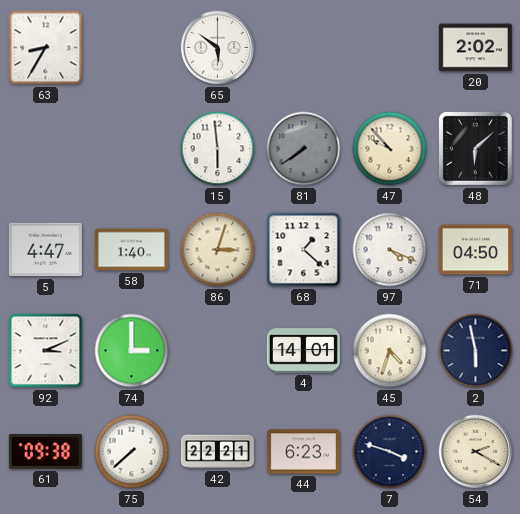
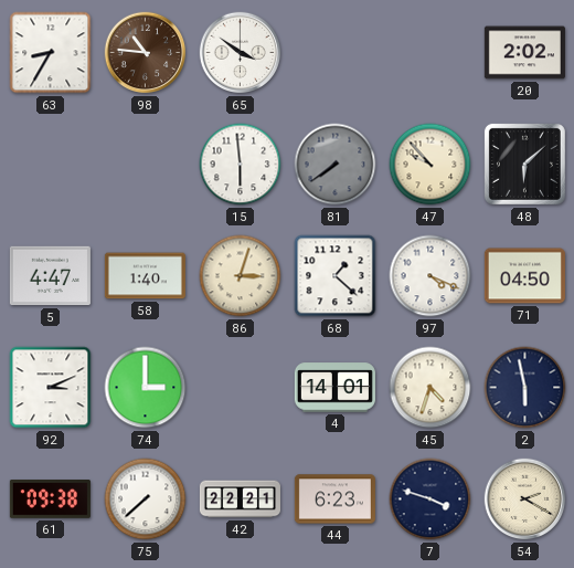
98: none -> 10:46
65: 5:51 -> 3:51
